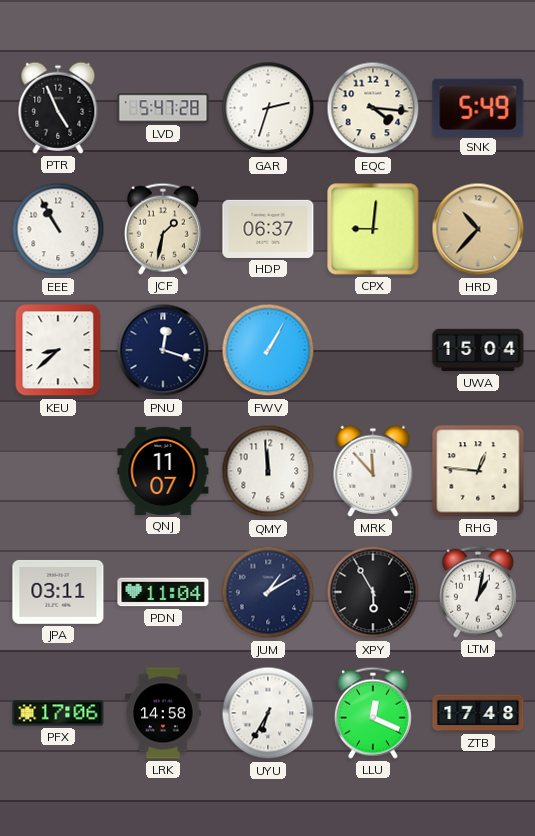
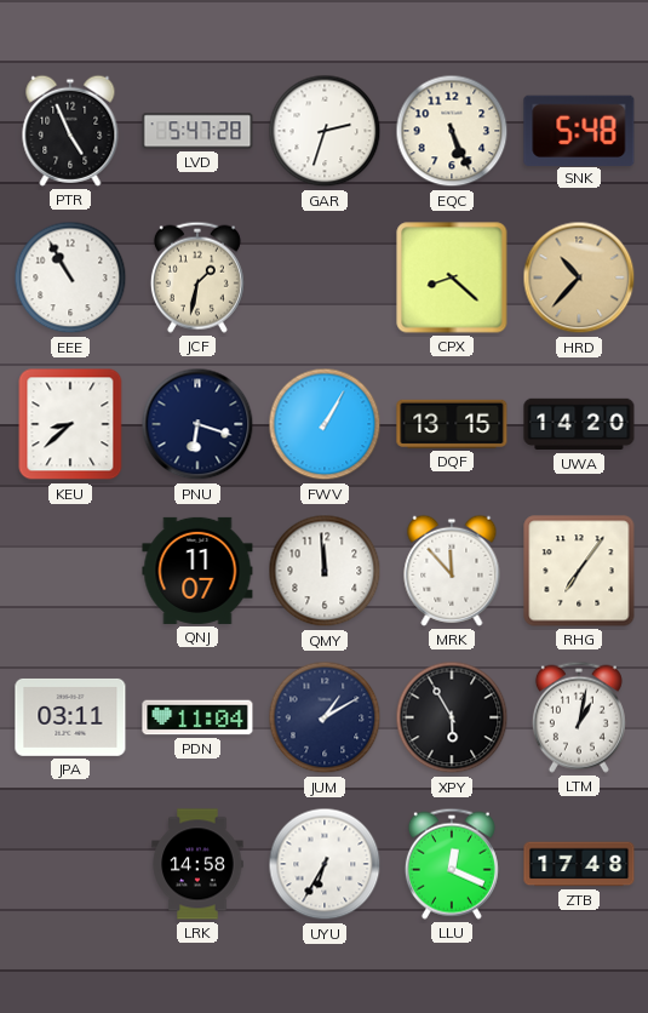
EQC: 4:16 -> 5:26
SNK: 5:49 -> 5:48
HDP: 06:37 -> none
CPX: 9:01 -> 8:22
PNU: 12:18 -> 6:18
DQF: none -> 13:15
UWA: 15:04 -> 14:20
RHG: 12:46 -> 7:06
PFX: 17:06 -> none
